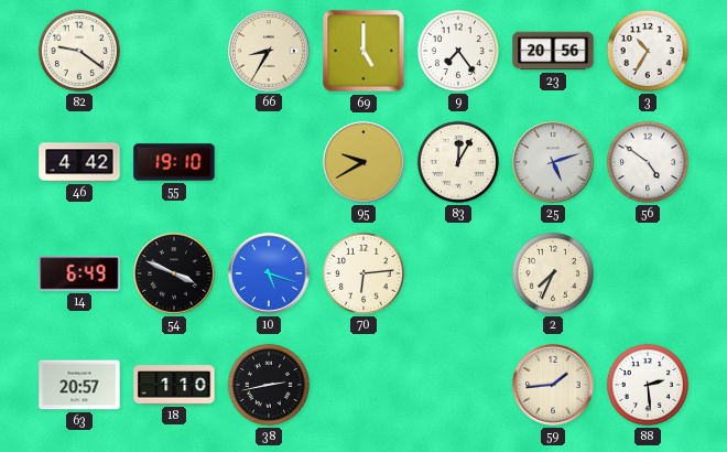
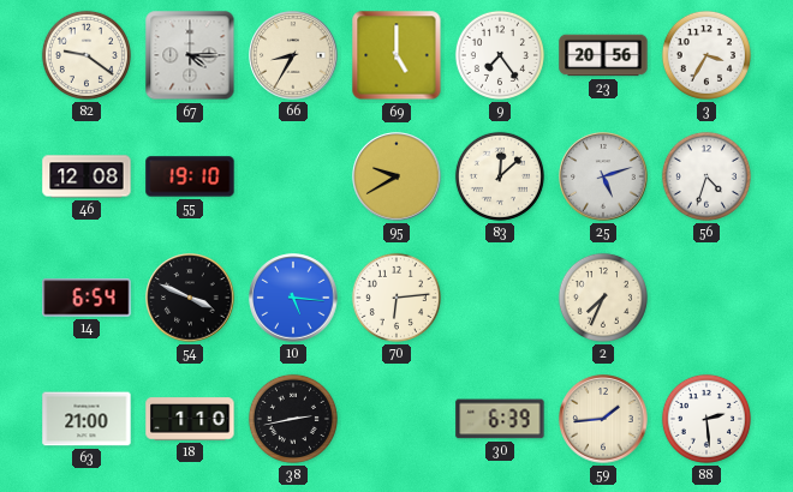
67: none -> 4:15
3: 10:35 -> 3:35
46: 4:42 -> 12:08
83: 12:05 -> 12:08
56: 4:51 -> 4:33
14: 6:49 -> 6:54
10: 5:18 -> 5:16
63: 20:57 -> 21:00
30: none -> 6:39
